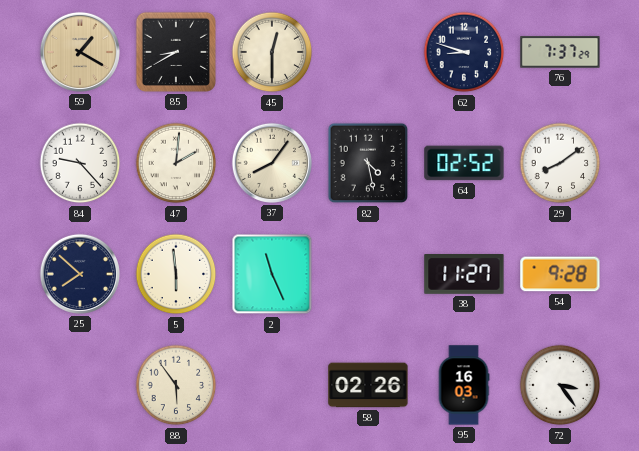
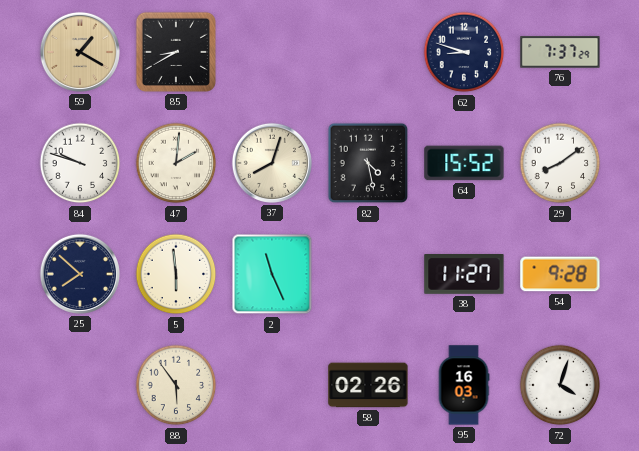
45: 12:30 -> none
84: 9:23 -> 9:48
37: 8:06 -> 8:03
64: 02:52 -> 15:52
72: 3:24 -> 4:03
